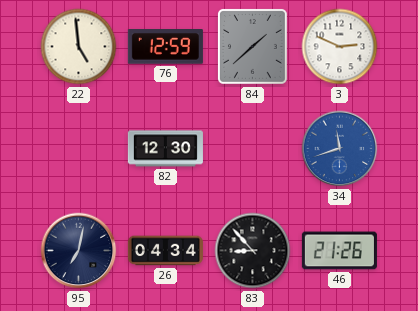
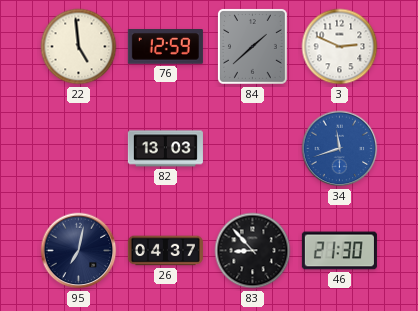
82: 12:30 -> 13:03
26: 04:34 -> 04:37
46: 21:26 -> 21:30
